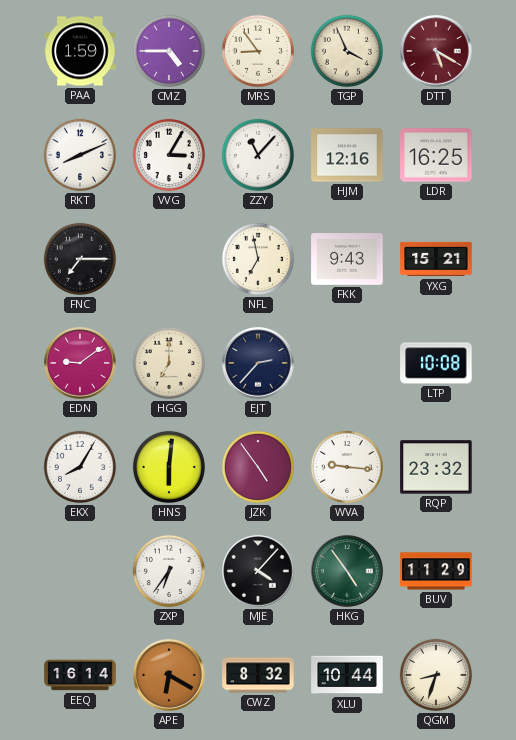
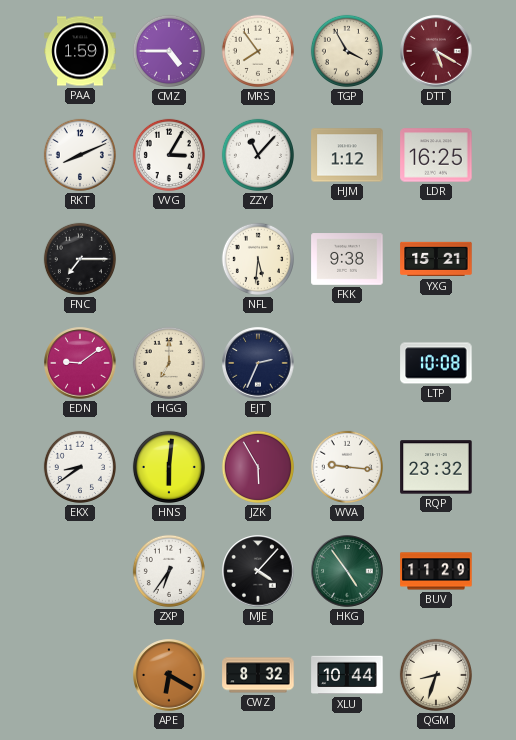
MRS: 8:54 -> 7:54
TGP: 3:56 -> 3:55
HJM: 12:16 -> 1:12
NFL: 6:58 -> 5:31
FKK: 9:43 -> 9:38
EJT: 2:37 -> 2:34
EKX: 8:05 -> 8:39
JZK: 4:54 -> 5:55
EEQ: 16:14 -> none
